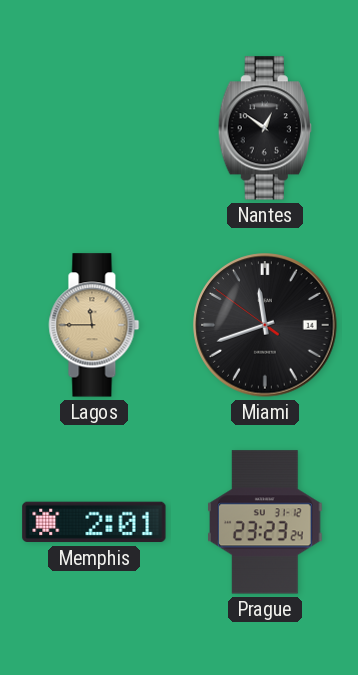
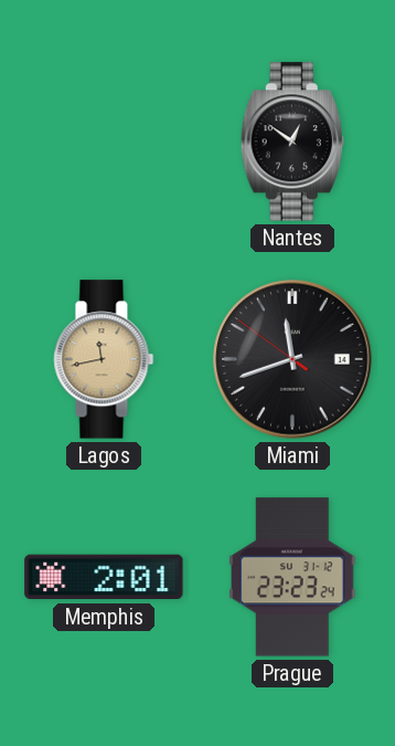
Lagos: 11:45 -> 11:43
